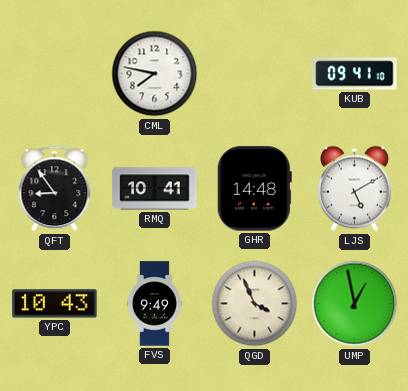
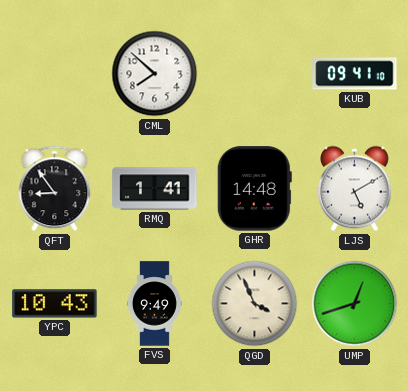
CML: 7:47 -> 7:52
RMQ: 10:41 -> 1:41
UMP: 12:58 -> 12:42
